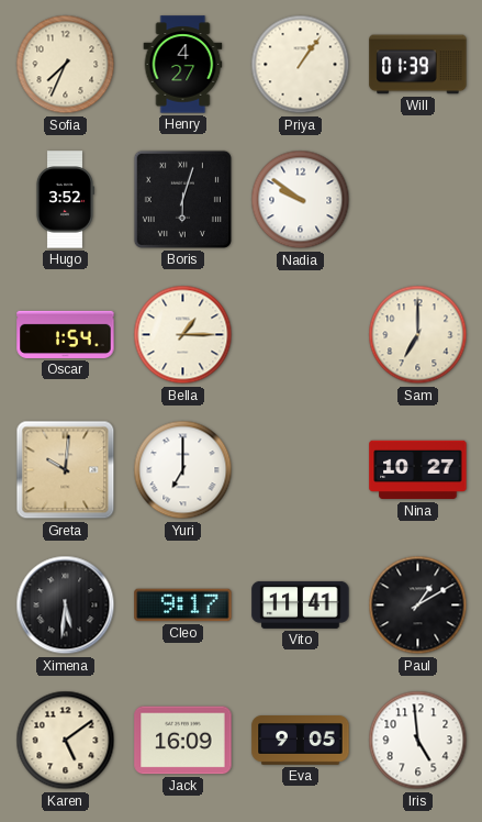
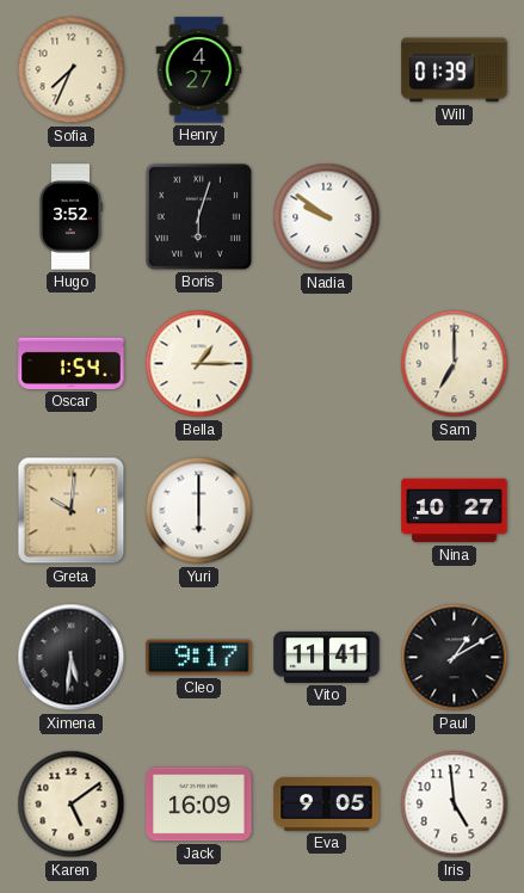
Priya: 1:06 -> none
Yuri: 7:00 -> 6:00
